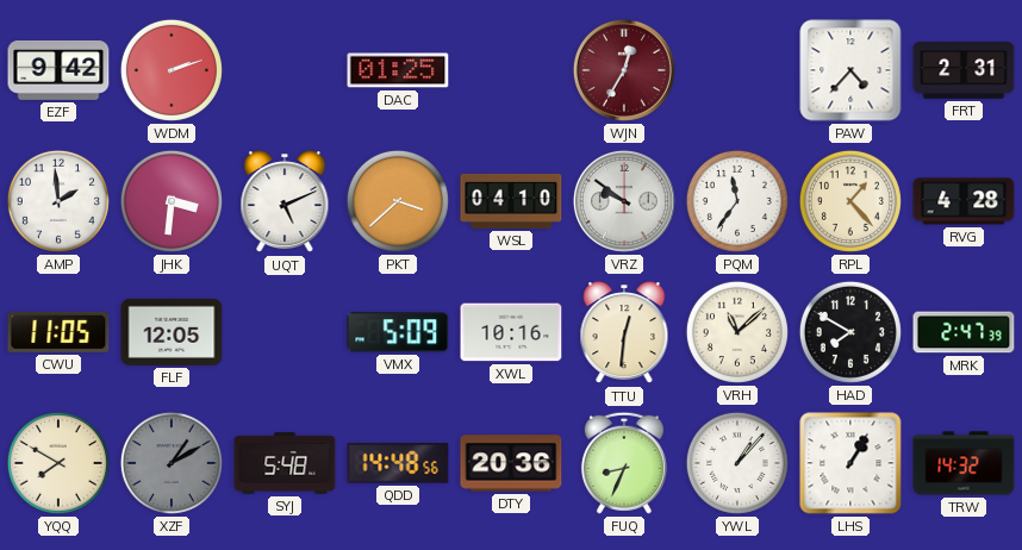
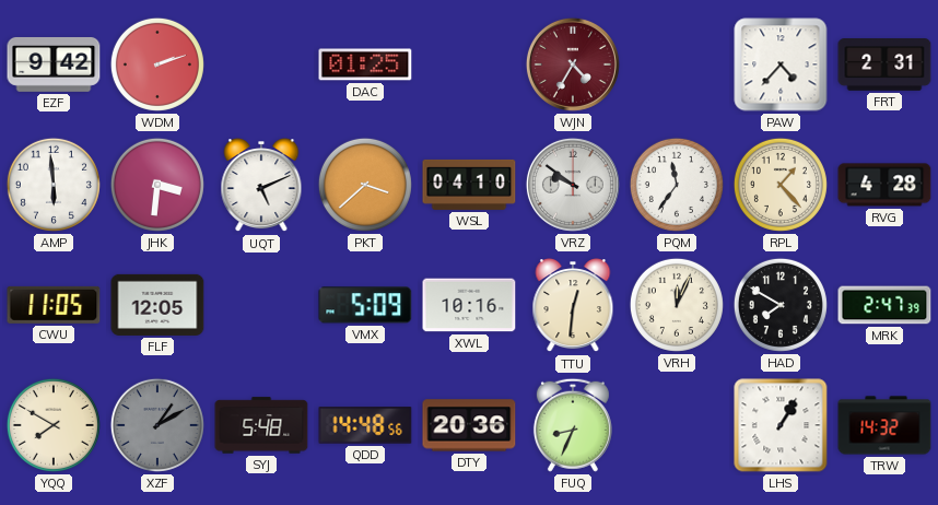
WJN: 12:35 -> 4:35
AMP: 1:59 -> 5:59
VRH: 11:08 -> 12:04
YWL: 1:07 -> none
